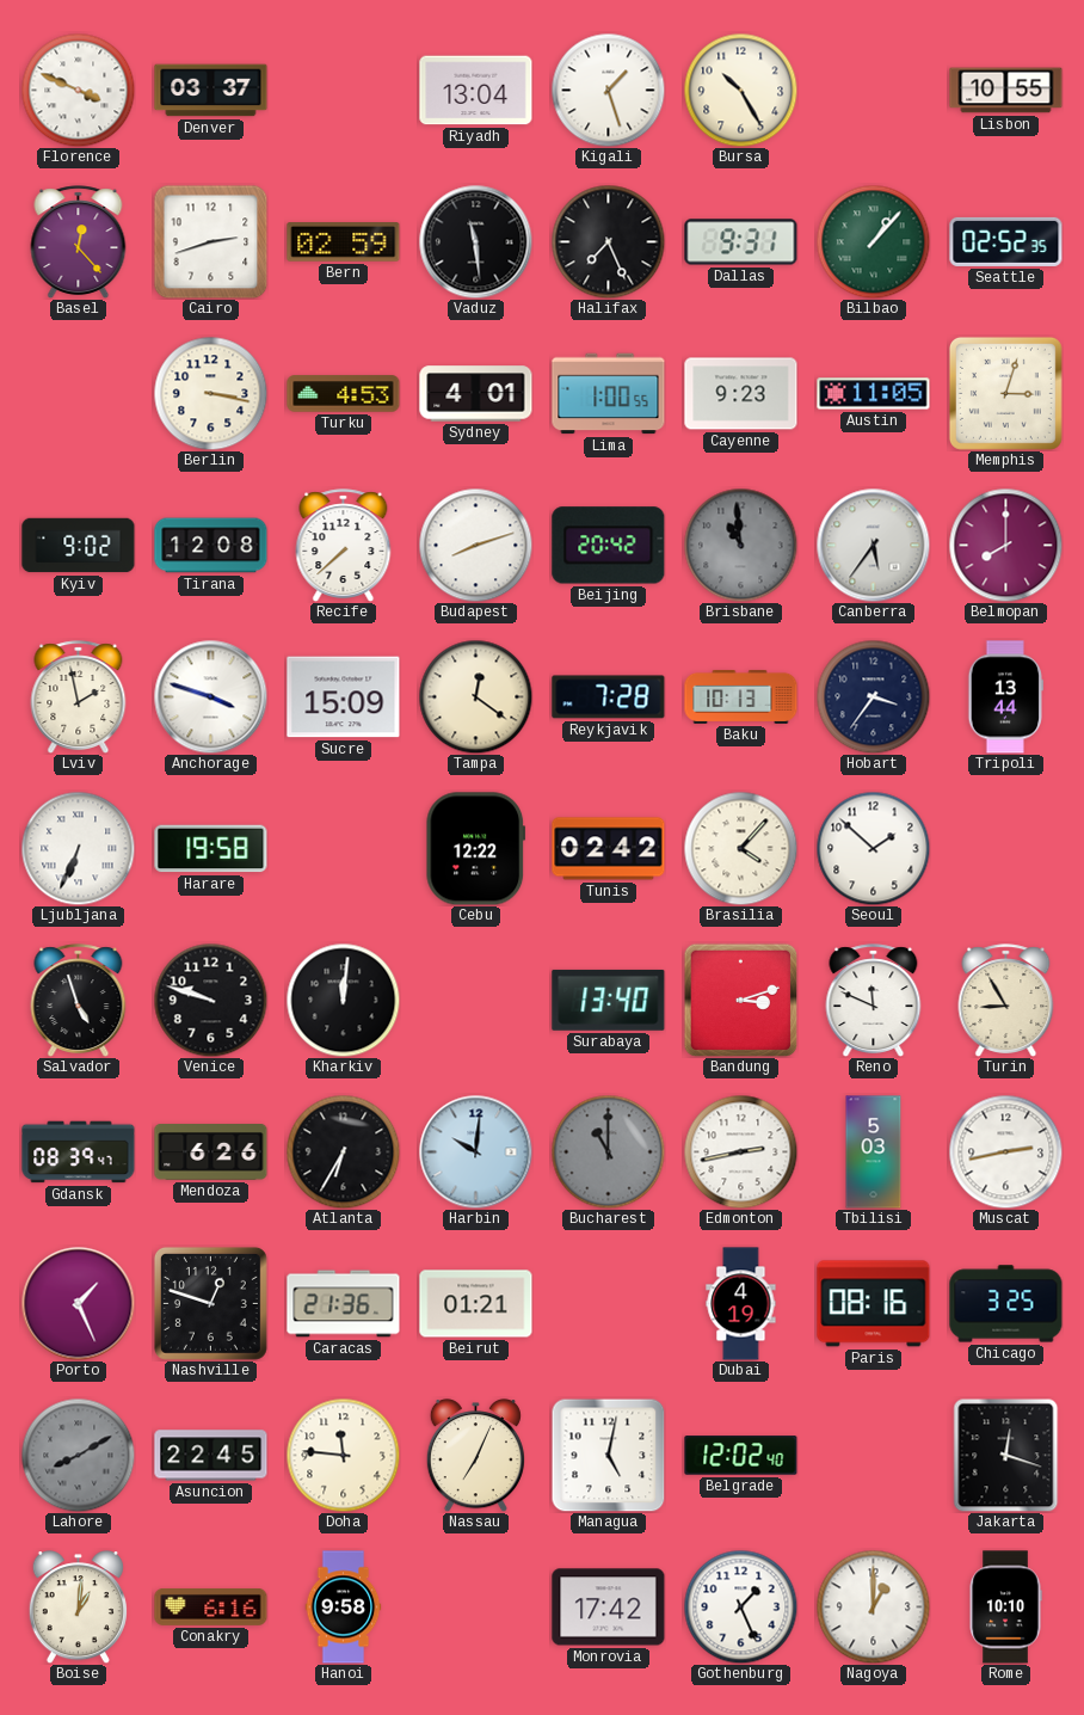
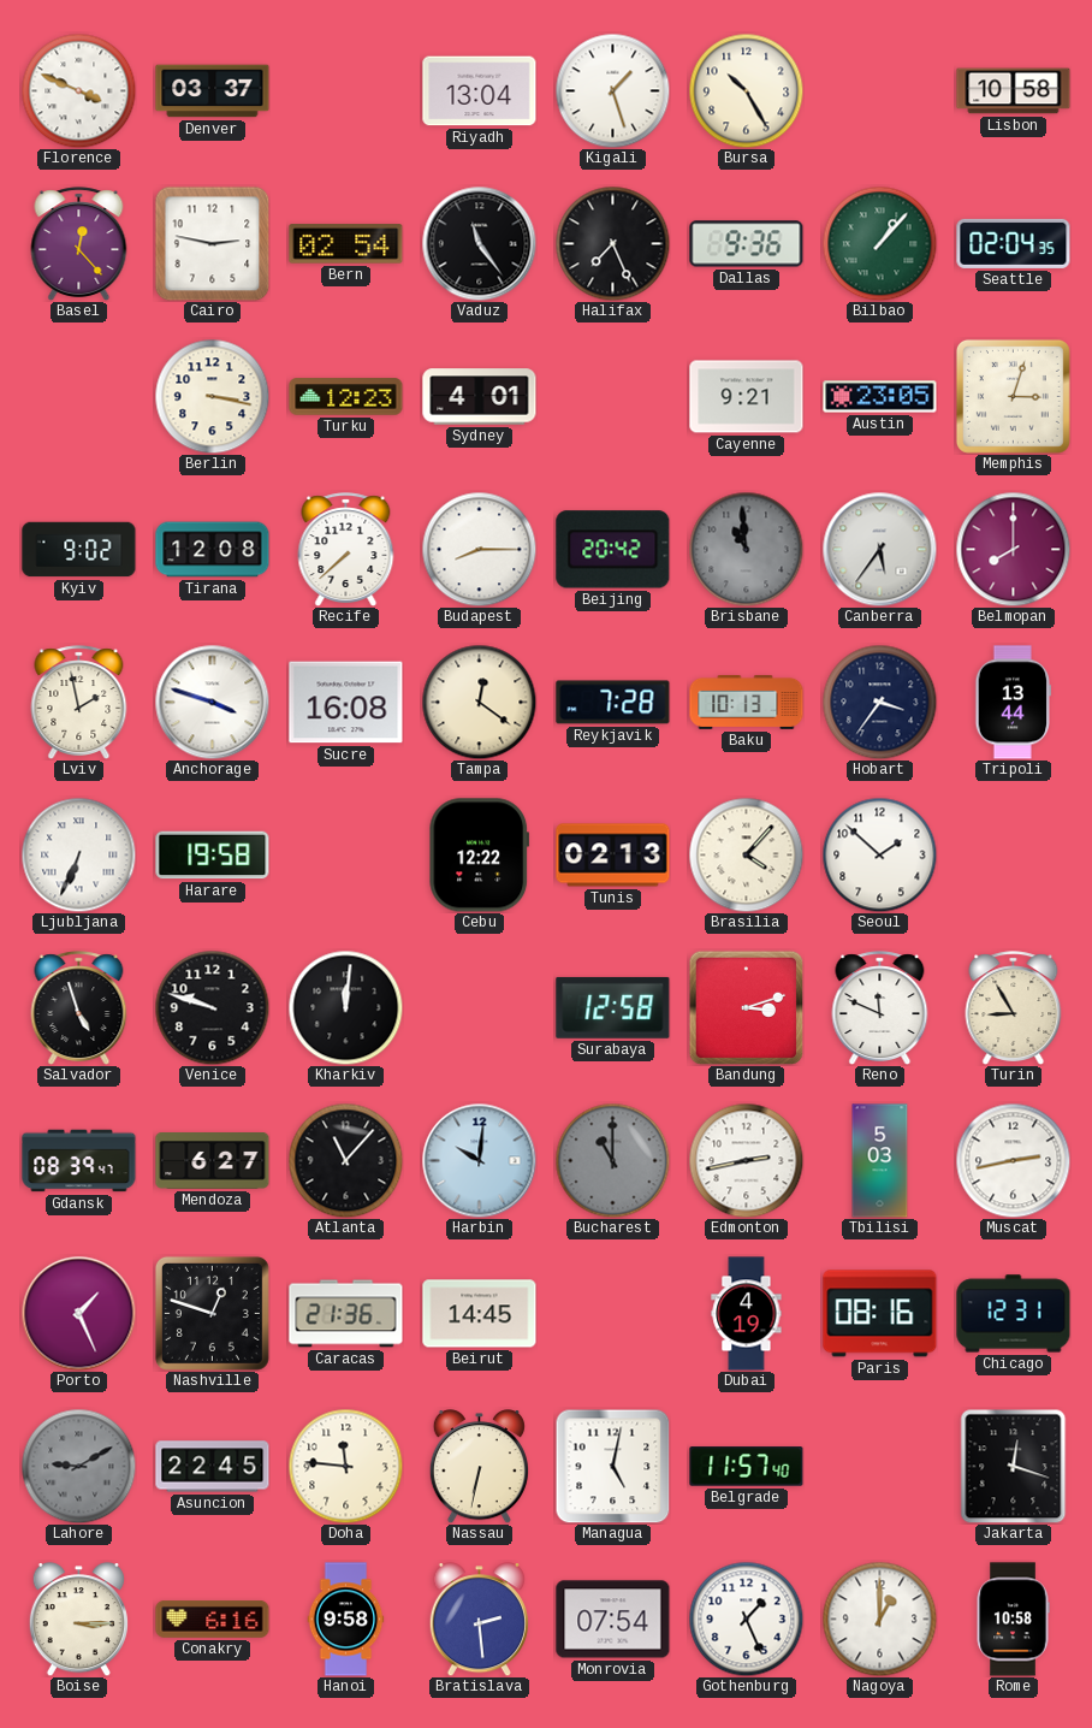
Lisbon: 10:55 -> 10:58
Cairo: 2:42 -> 2:47
Bern: 02:59 -> 02:54
Vaduz: 11:29 -> 11:24
Dallas: 9:31 -> 9:36
Seattle: 02:52 -> 02:04
Turku: 4:53 -> 12:23
Lima: 1:00 -> none
Cayenne: 9:23 -> 9:21
Austin: 11:05 -> 23:05
Budapest: 8:12 -> 8:15
Sucre: 15:09 -> 16:08
Tunis: 02:42 -> 02:13
Surabaya: 13:40 -> 12:58
Mendoza: 6:26 -> 6:27
Atlanta: 6:35 -> 11:07
Beirut: 01:21 -> 14:45
Chicago: 3:25 -> 12:31
Lahore: 8:10 -> 9:10
Nassau: 7:04 -> 6:32
Belgrade: 12:02 -> 11:57
Boise: 1:01 -> 3:15
Bratislava: none -> 2:29
Monrovia: 17:42 -> 07:54
Rome: 10:10 -> 10:58
